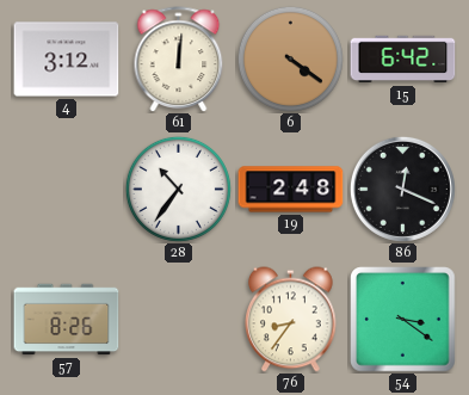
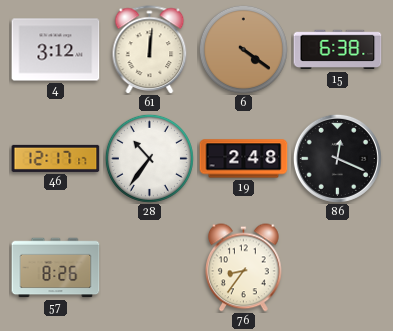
15: 6:42 -> 6:38
46: none -> 12:17
54: 3:21 -> none
